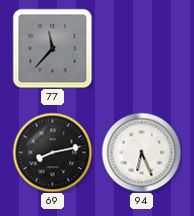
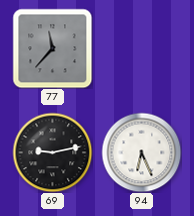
69: 8:13 -> 9:13
